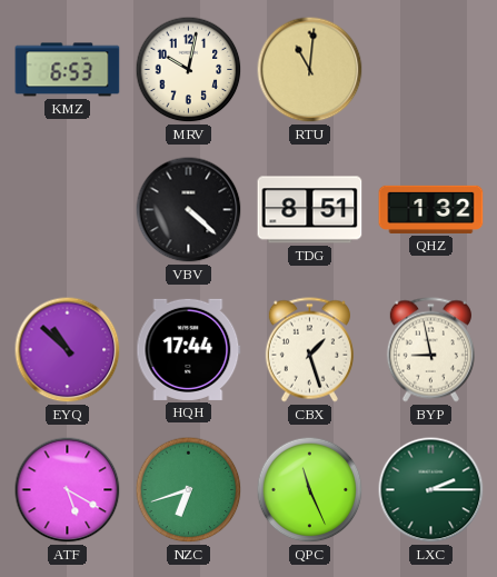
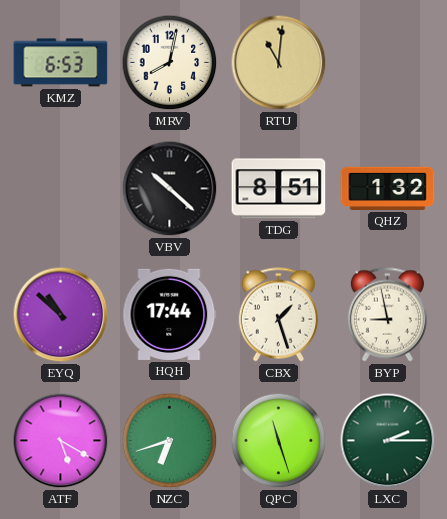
MRV: 10:02 -> 8:02
VBV: 4:22 -> 10:22
QPC: 11:26 -> 11:27
